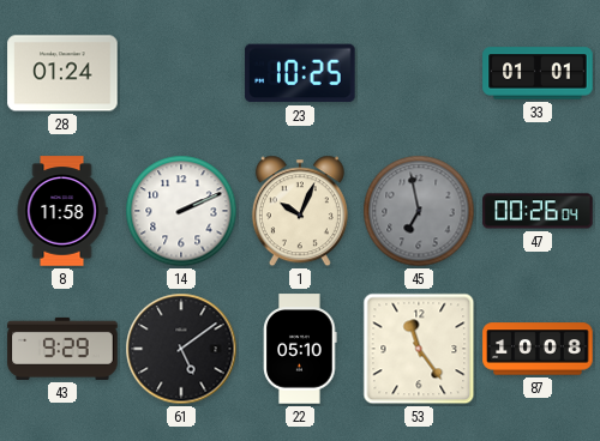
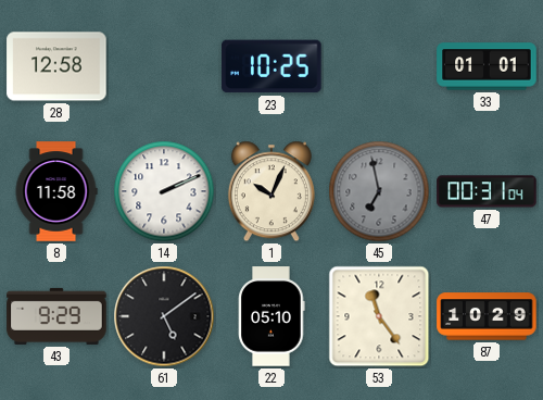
28: 01:24 -> 12:58
47: 00:26 -> 00:31
87: 10:08 -> 10:29
